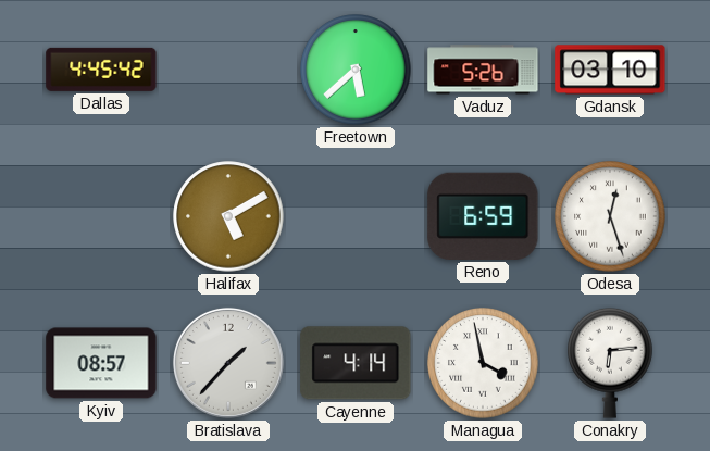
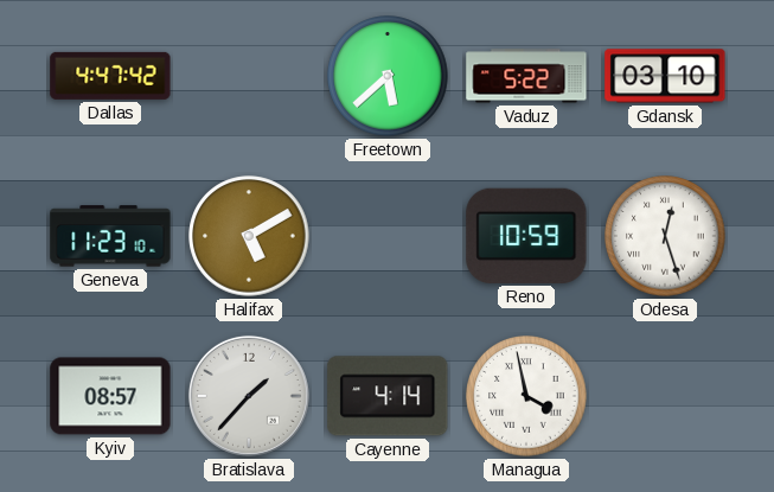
Dallas: 4:45 -> 4:47
Vaduz: 5:26 -> 5:22
Geneva: none -> 11:23
Reno: 6:59 -> 10:59
Conakry: 6:14 -> none
